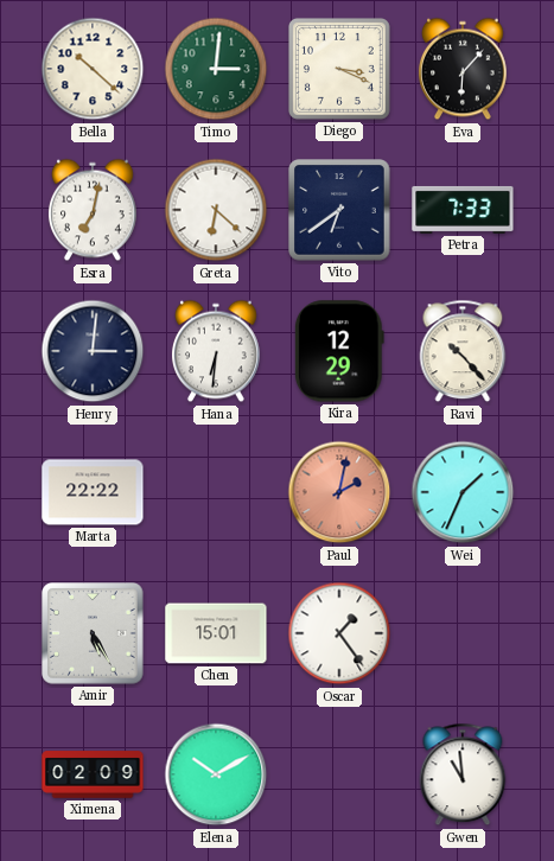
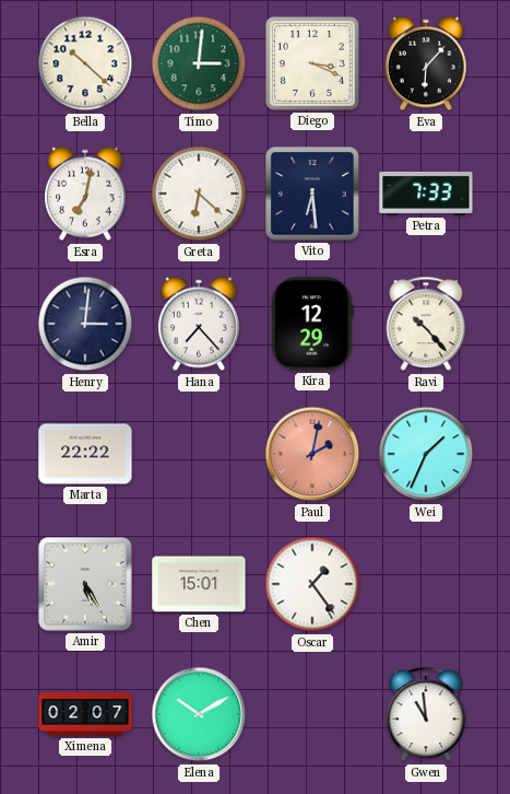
Vito: 6:39 -> 6:29
Hana: 6:31 -> 7:23
Ximena: 02:09 -> 02:07
